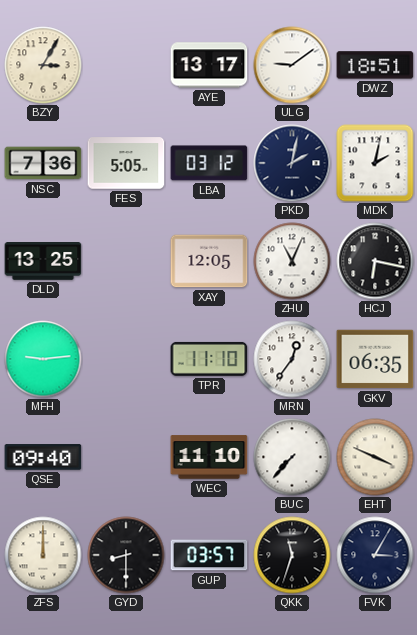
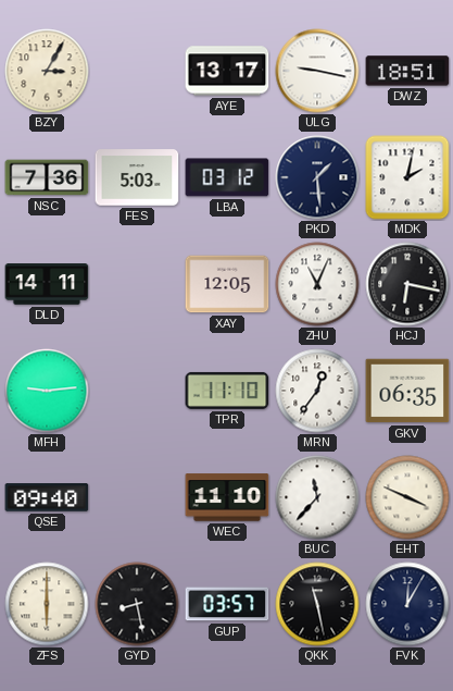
ULG: 9:09 -> 9:17
FES: 5:05 -> 5:03
PKD: 2:02 -> 1:29
DLD: 13:25 -> 14:11
BUC: 7:37 -> 11:37
ZFS: 12:00 -> 6:00
GYD: 8:30 -> 8:28
QKK: 11:33 -> 11:28
FVK: 3:05 -> 12:05
